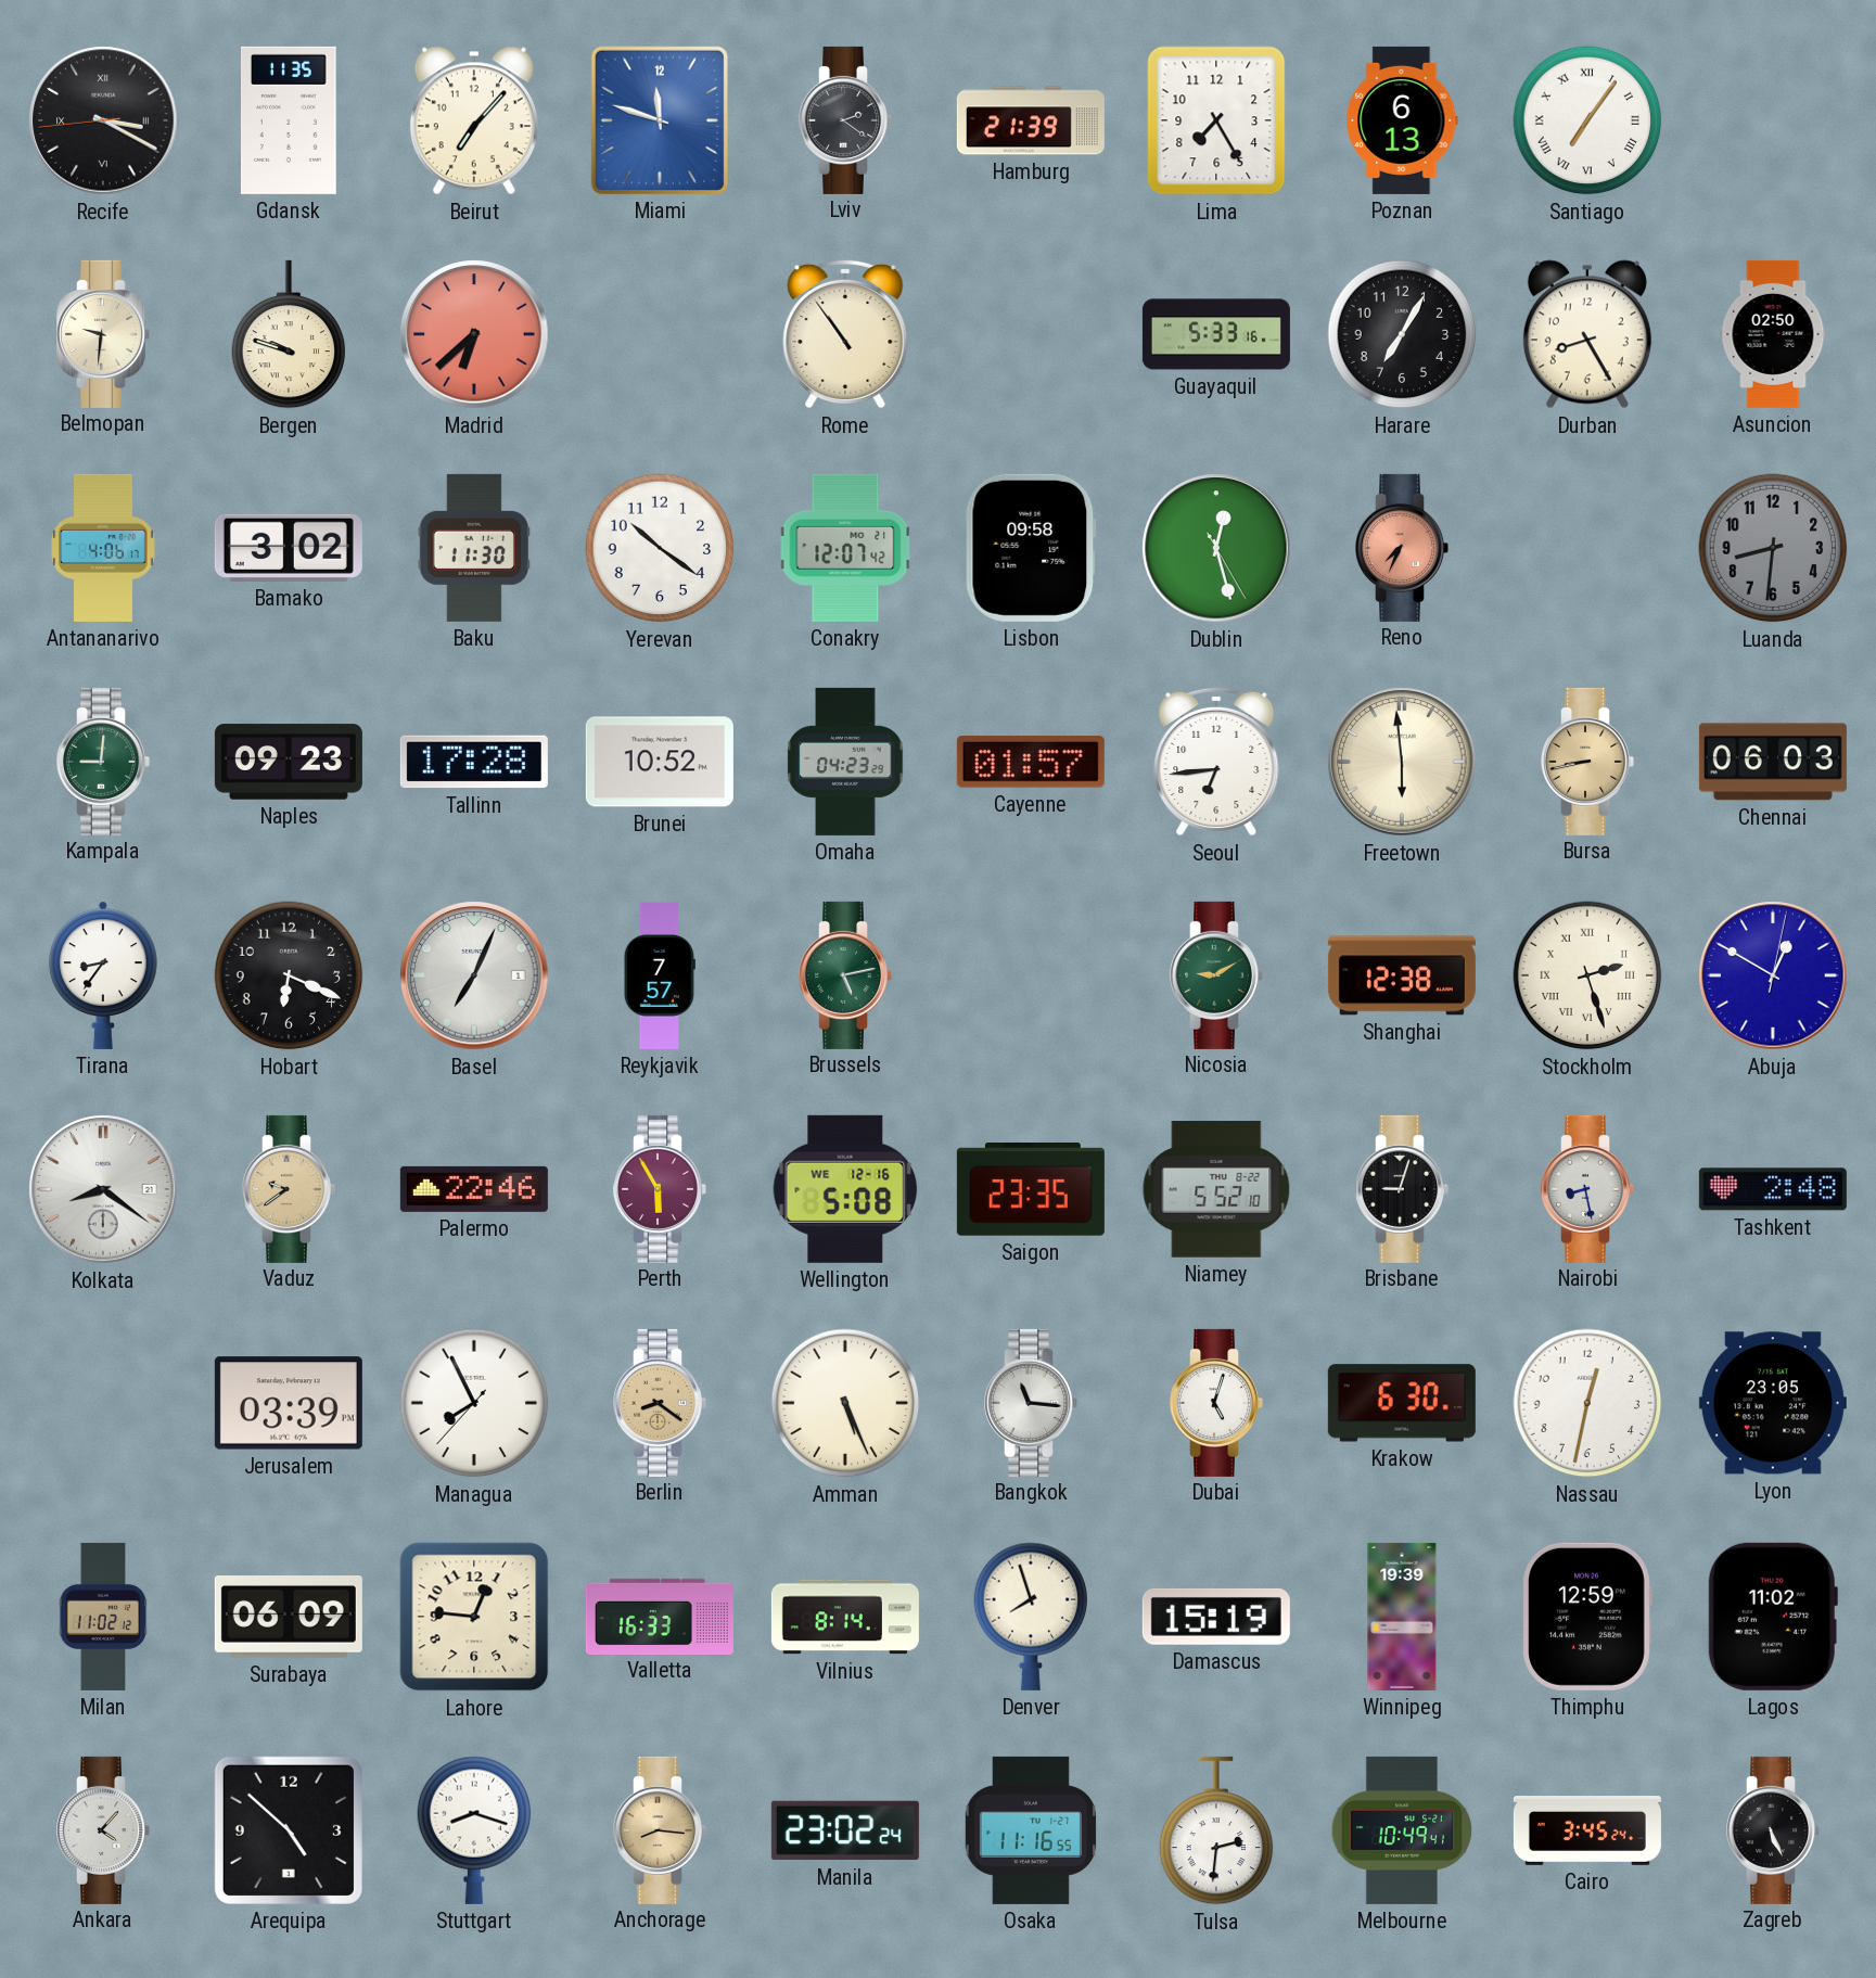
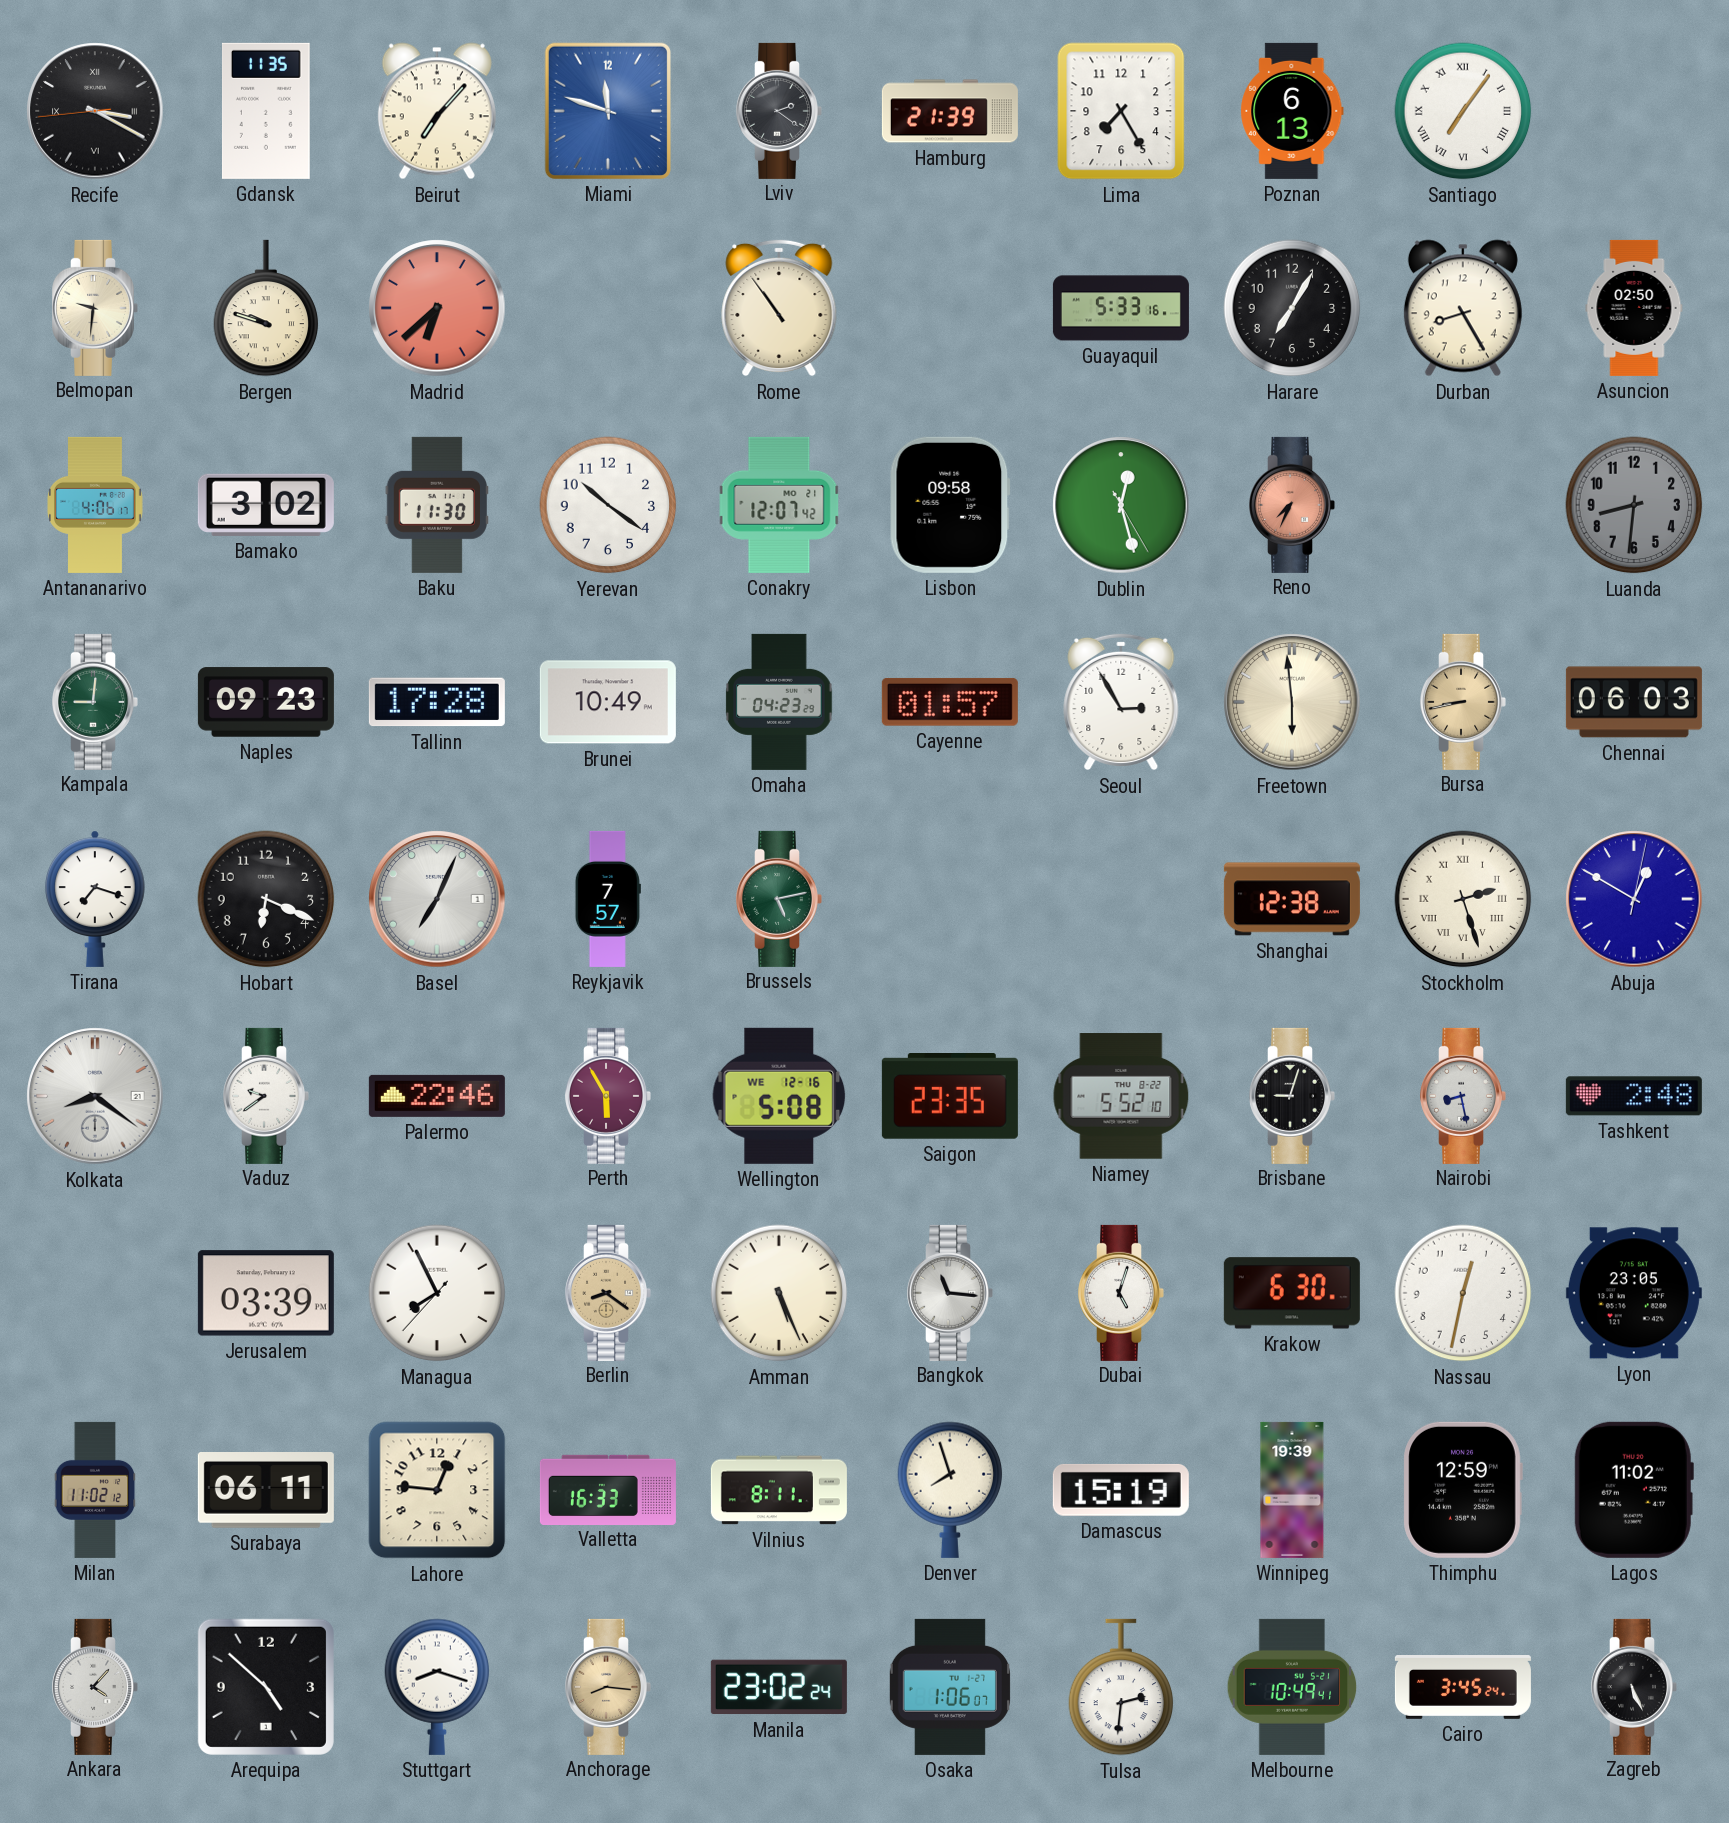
Brunei: 10:52 -> 10:49
Seoul: 6:44 -> 2:55
Tirana: 8:36 -> 7:18
Nicosia: 9:10 -> none
Vaduz dial: champagne -> white
Surabaya: 06:09 -> 06:11
Vilnius: 8:14 -> 8:11
Osaka: 11:16 -> 1:06
